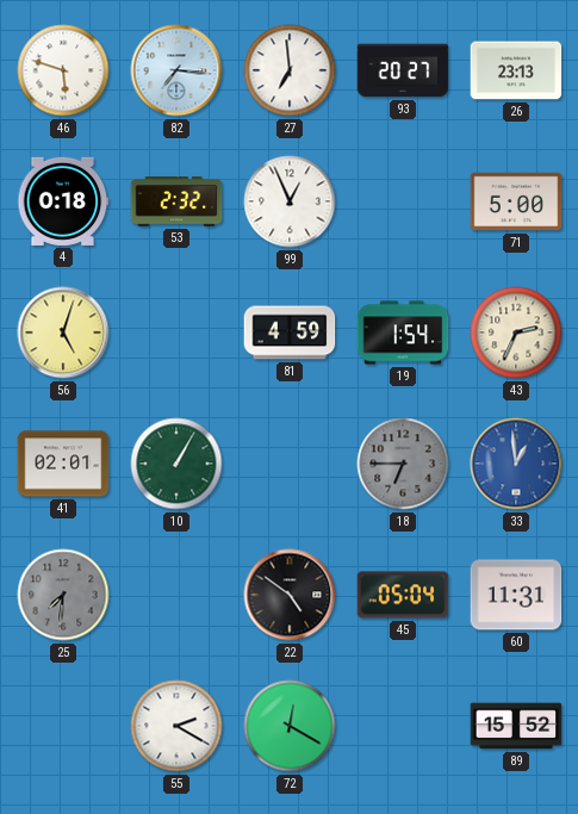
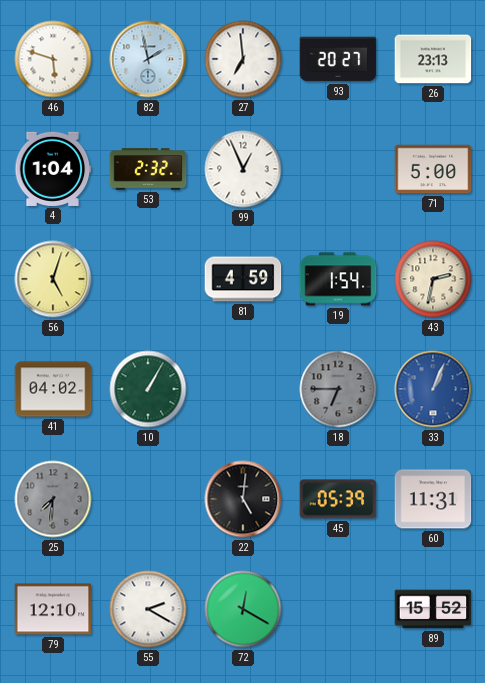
82: 7:16 -> 1:58
4: 0:18 -> 1:04
43: 2:34 -> 2:32
41: 02:01 -> 04:02
33: 12:59 -> 1:04
22: 4:51 -> 5:01
45: 05:04 -> 05:39
79: none -> 12:10
